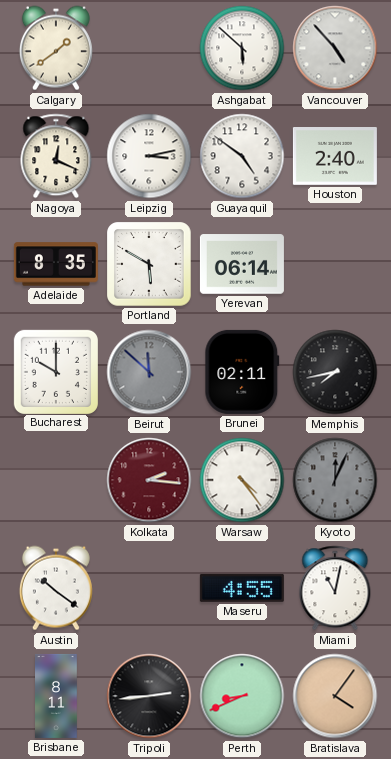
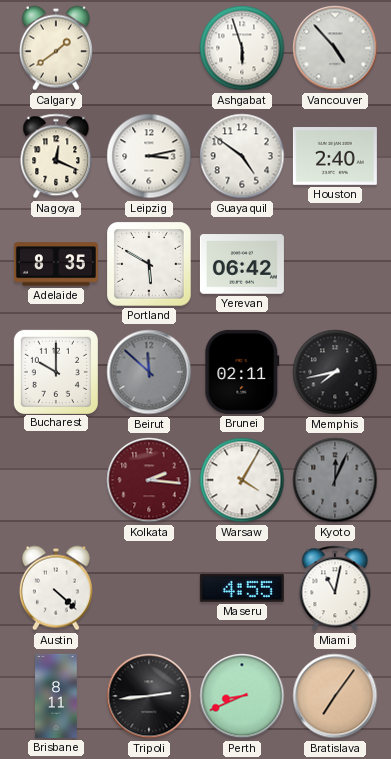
Ashgabat: 5:52 -> 5:57
Yerevan: 06:14 -> 06:42
Warsaw: 4:24 -> 4:05
Austin: 10:21 -> 4:22
Bratislava: 4:06 -> 7:06
